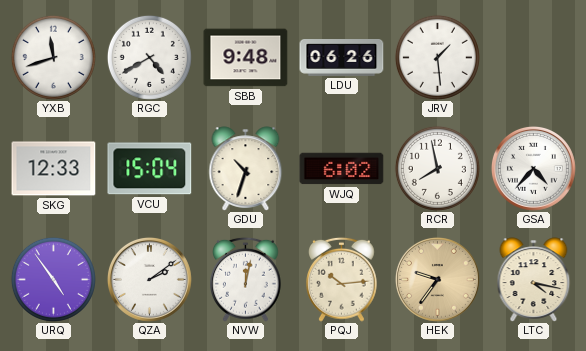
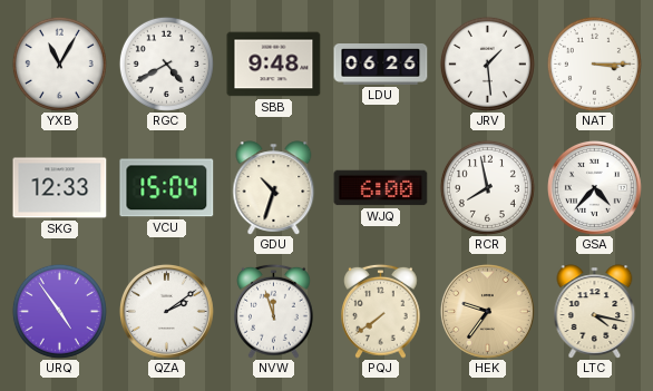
YXB: 11:42 -> 11:05
NAT: none -> 3:15
WJQ: 6:02 -> 6:00
NVW: 12:02 -> 11:57
PQJ: 10:14 -> 7:39
